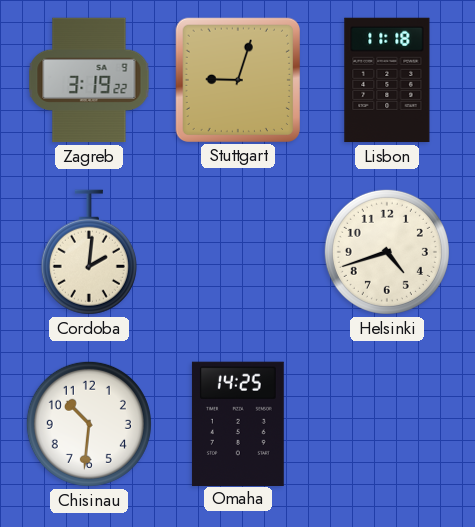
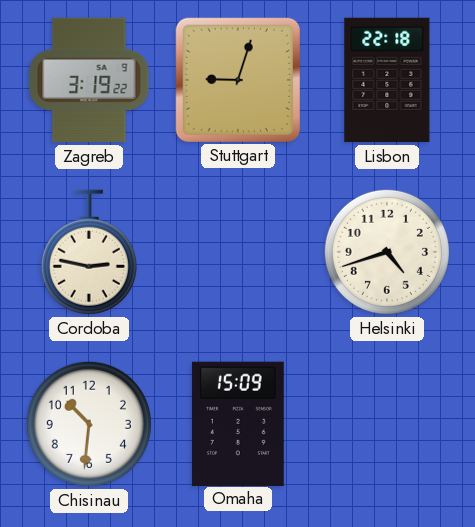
Lisbon: 11:18 -> 22:18
Cordoba: 2:01 -> 2:47
Omaha: 14:25 -> 15:09
